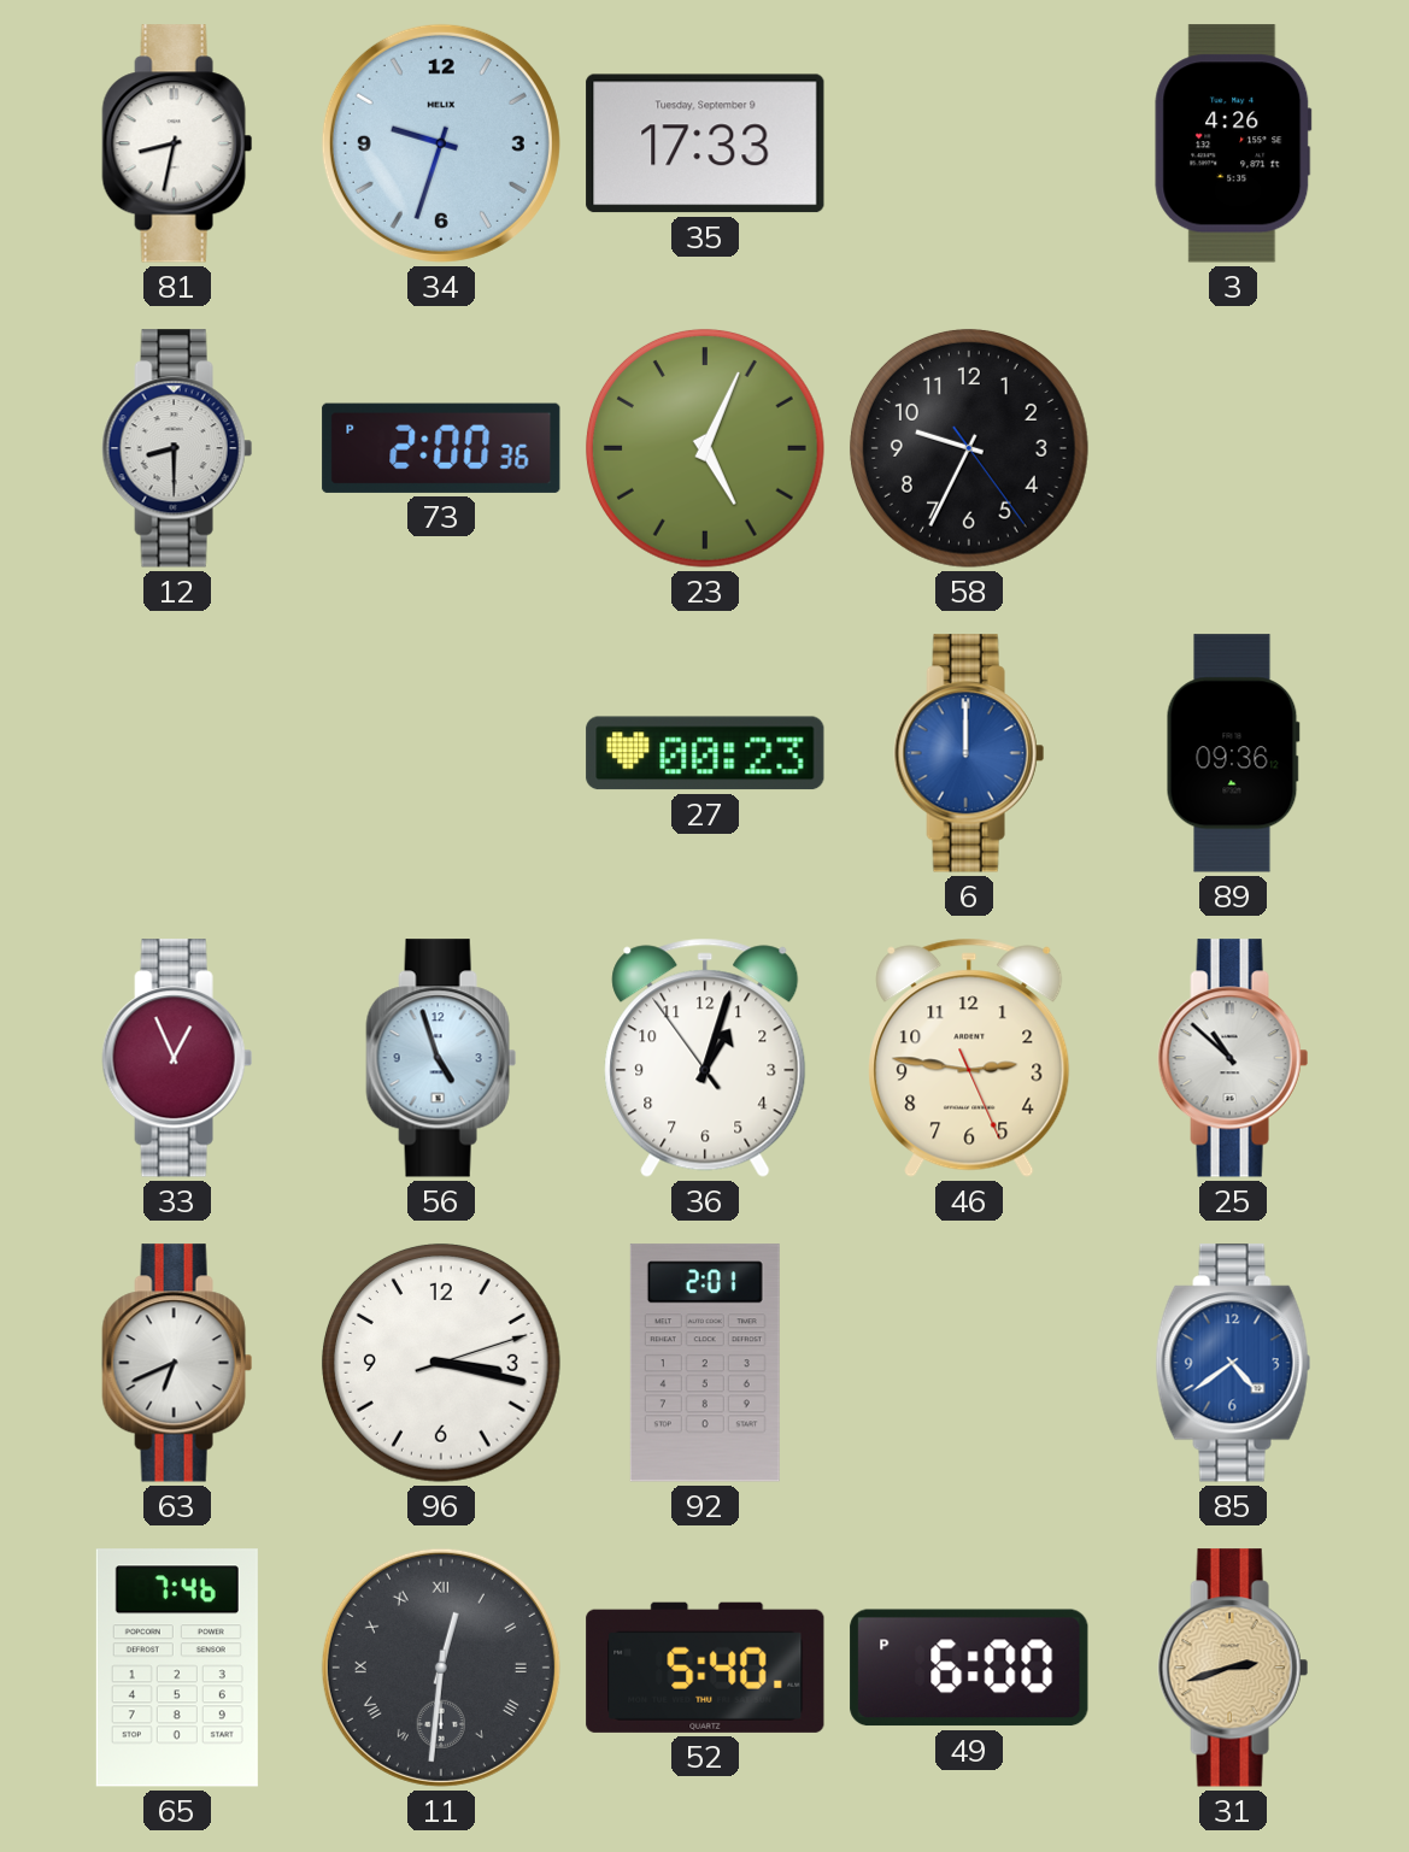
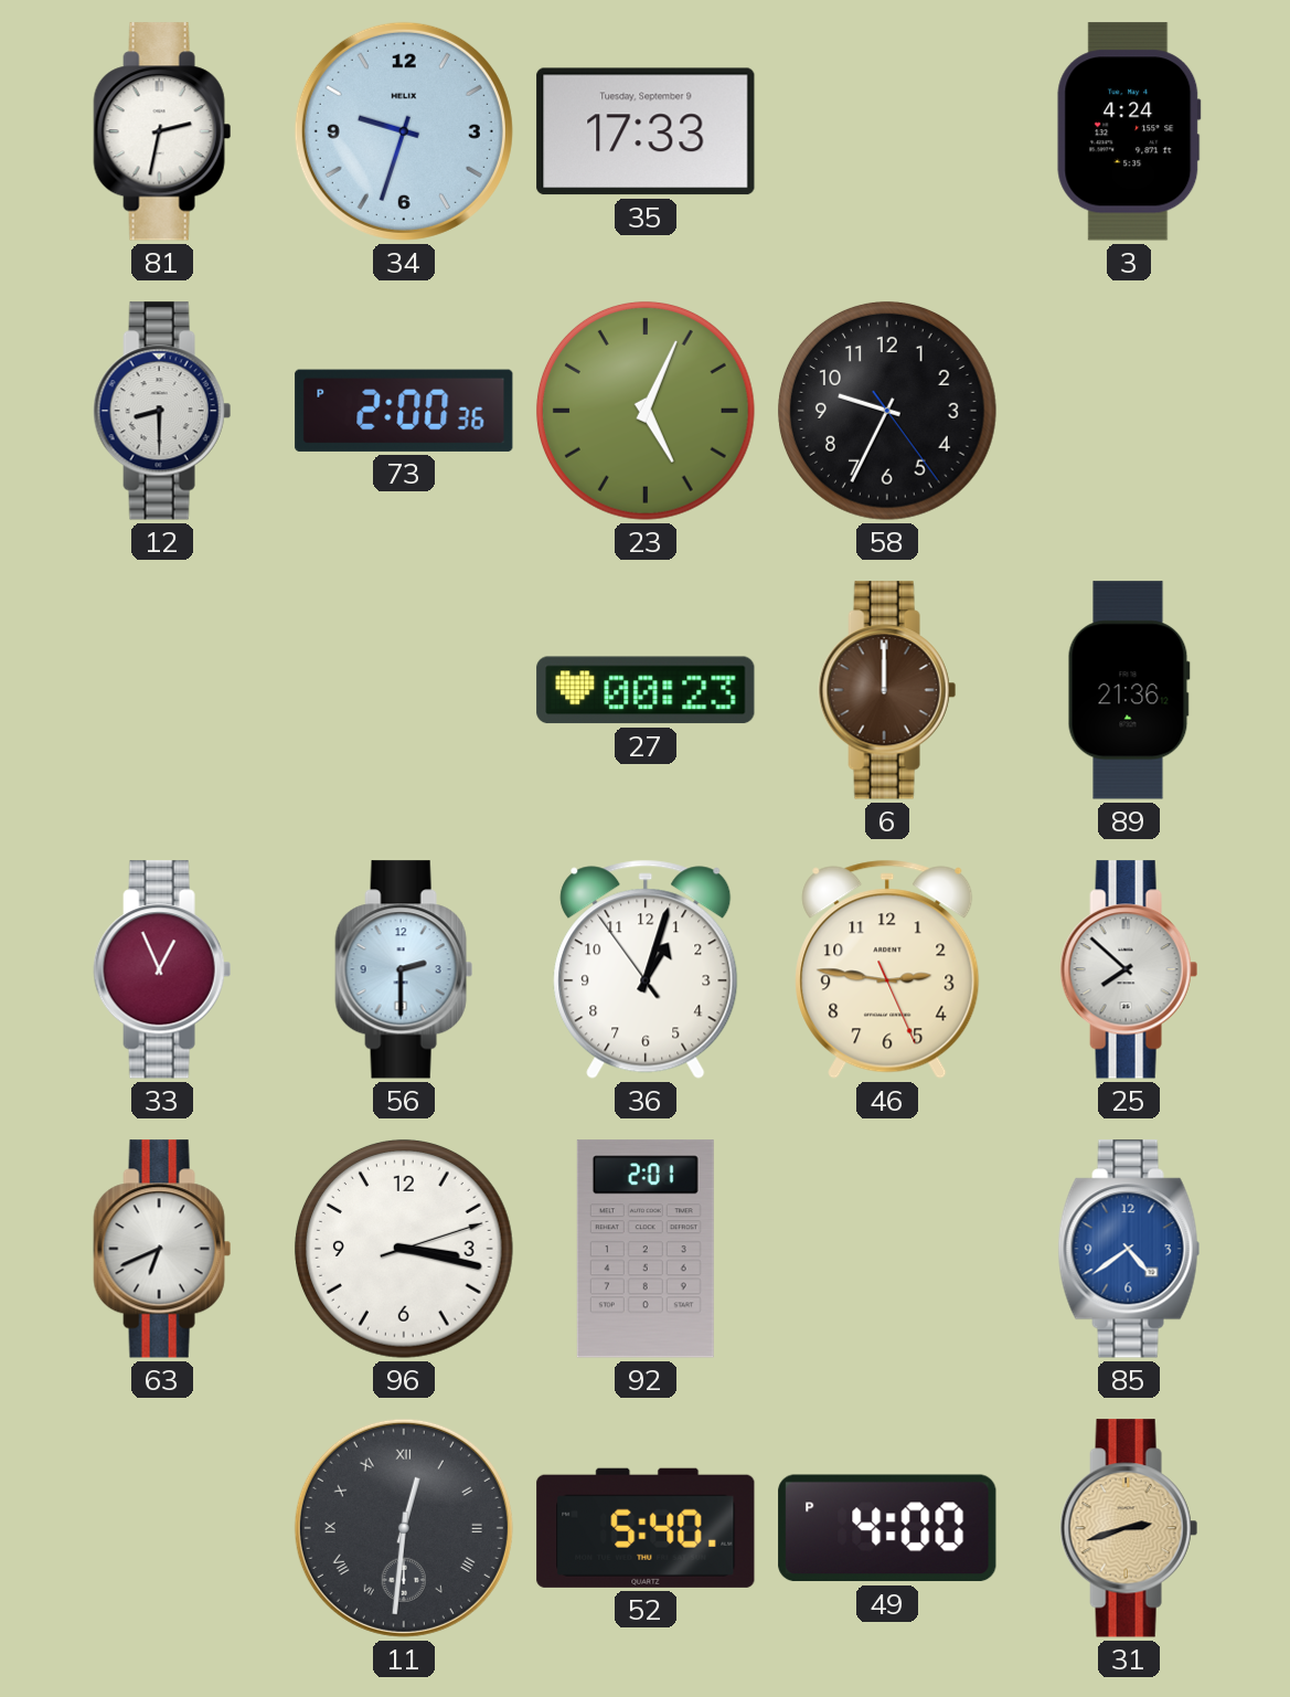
81: 8:32 -> 2:32
3: 4:26 -> 4:24
6 dial: blue -> brown
89: 09:36 -> 21:36
56: 4:57 -> 2:30
25: 10:52 -> 7:52
65: 7:46 -> none
49: 6:00 -> 4:00
